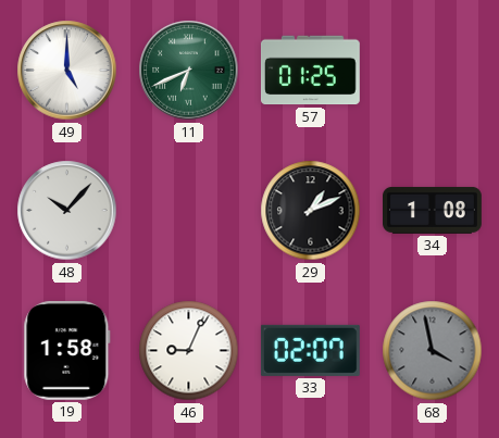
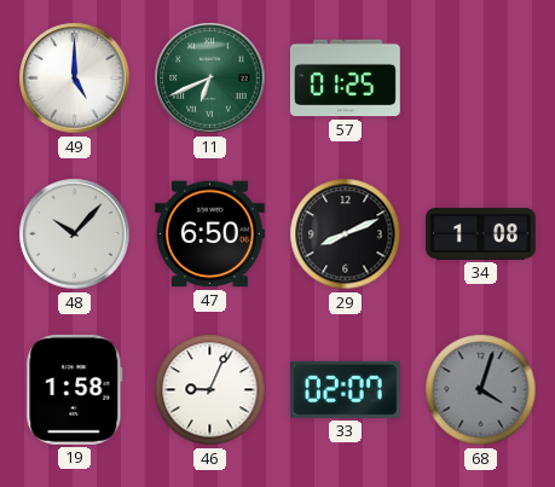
47: none -> 6:50
29: 1:11 -> 8:11
68: 3:58 -> 4:03
